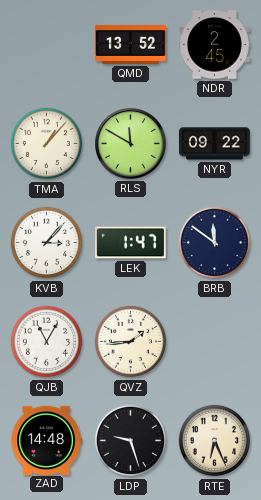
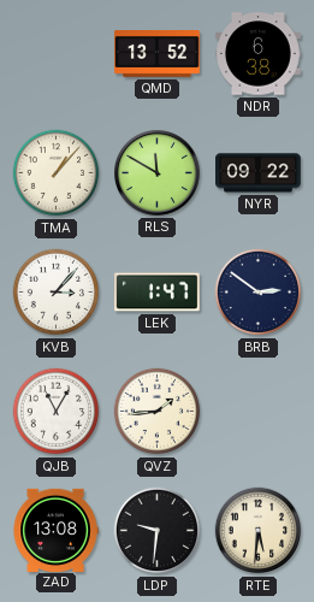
NDR: 2:45 -> 6:38
BRB: 11:51 -> 2:51
ZAD: 14:48 -> 13:08
LDP: 9:27 -> 9:31
RTE: 6:26 -> 5:31
